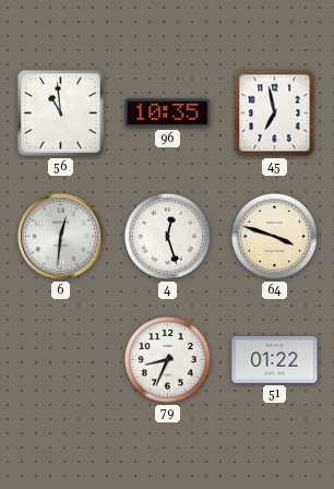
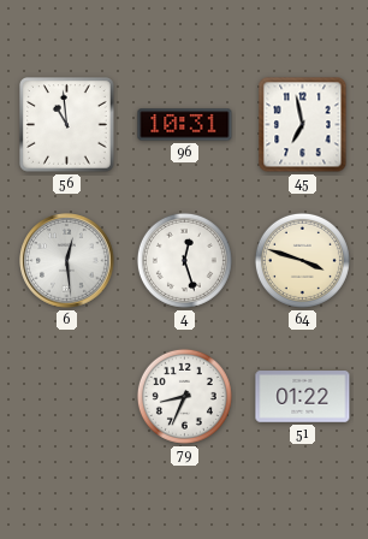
96: 10:35 -> 10:31
6: 12:31 -> 12:29
